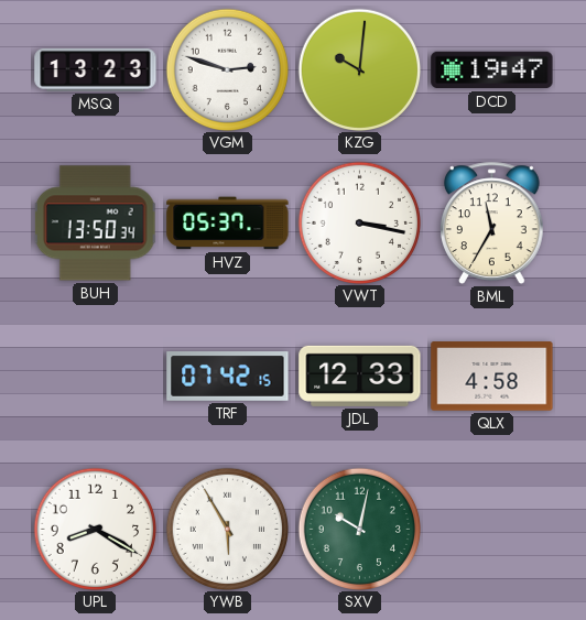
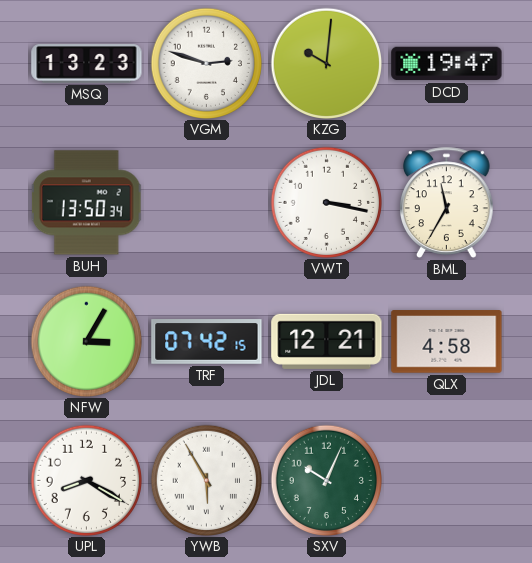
HVZ: 05:37 -> none
NFW: none -> 3:05
JDL: 12:33 -> 12:21
SXV: 10:02 -> 10:04
